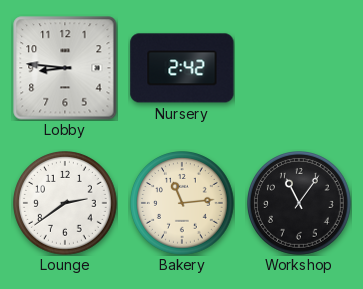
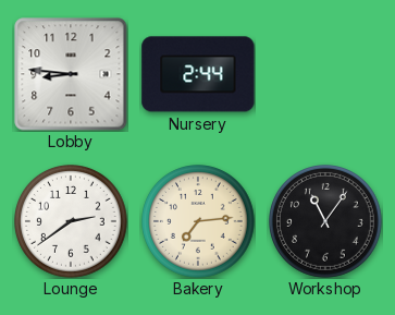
Nursery: 2:42 -> 2:44
Bakery: 11:14 -> 7:14
